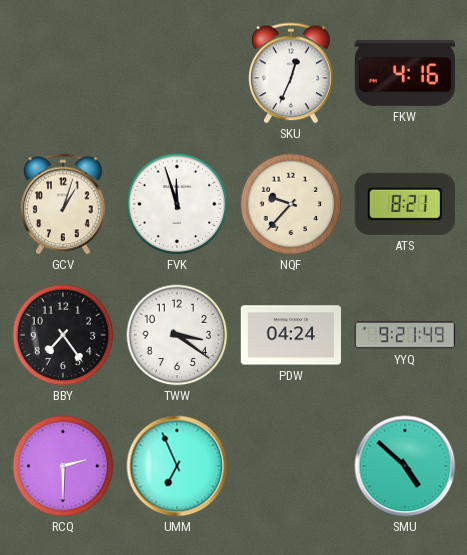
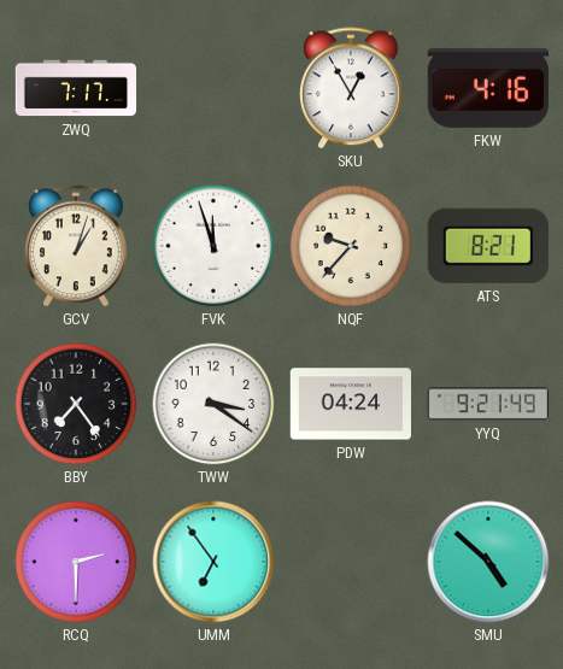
ZWQ: none -> 7:17
SKU: 12:34 -> 12:55
UMM: 6:56 -> 6:54
